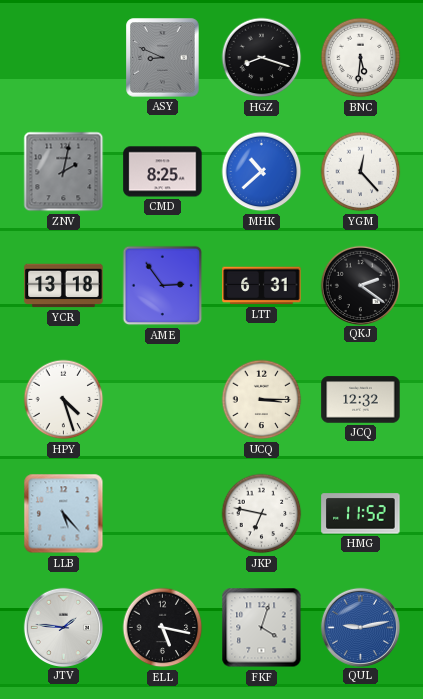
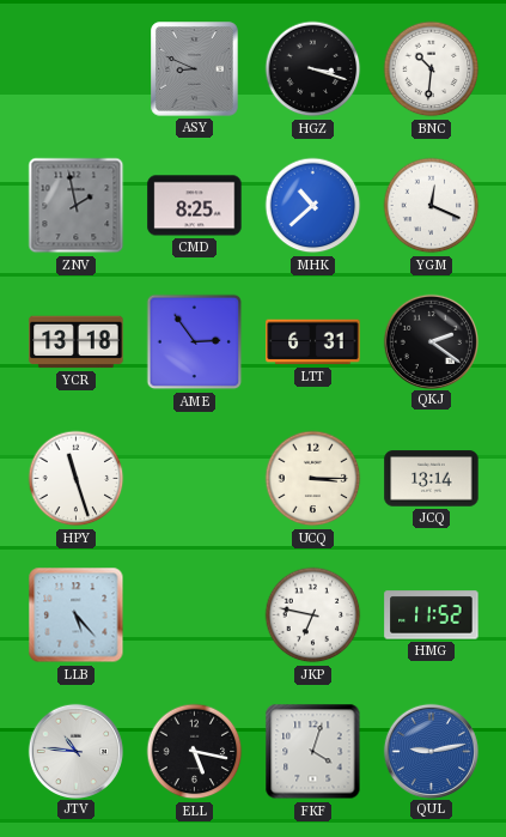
HGZ: 8:18 -> 3:18
BNC: 5:31 -> 10:31
ZNV: 2:02 -> 1:58
YGM: 12:23 -> 12:19
HPY: 4:27 -> 11:27
JCQ: 12:32 -> 13:14
JTV: 1:46 -> 10:46
